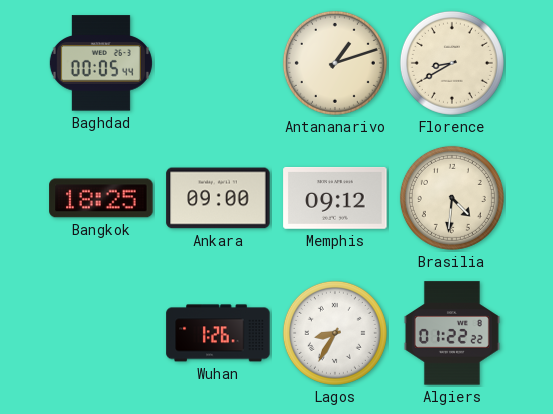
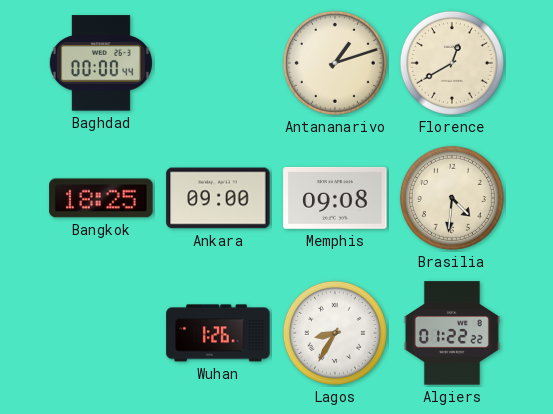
Baghdad: 00:05 -> 00:00
Florence: 8:40 -> 12:40
Memphis: 09:12 -> 09:08
